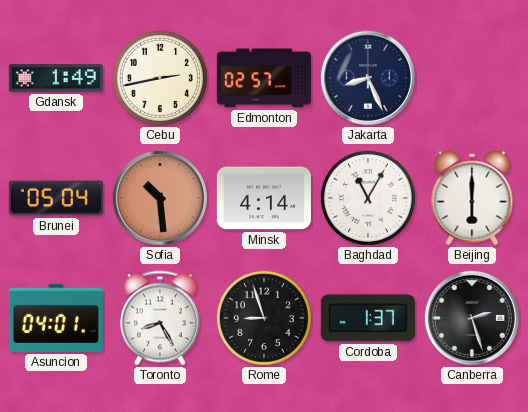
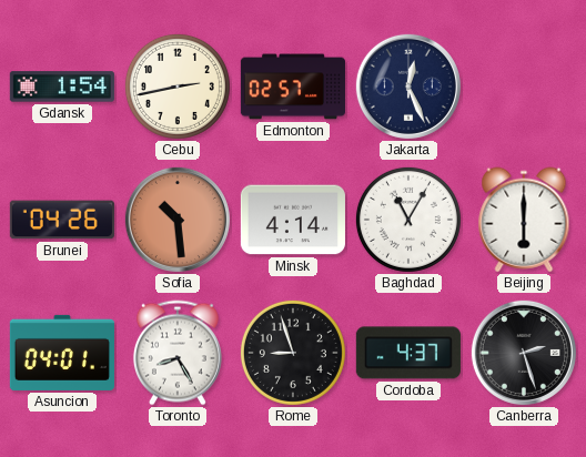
Gdansk: 1:49 -> 1:54
Jakarta: 8:26 -> 12:26
Brunei: 05:04 -> 04:26
Cordoba: 1:37 -> 4:37
